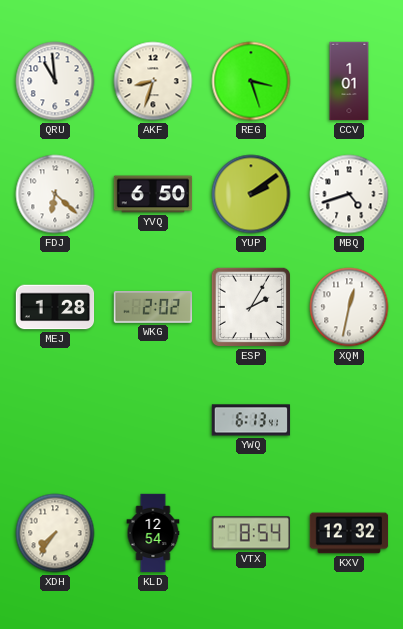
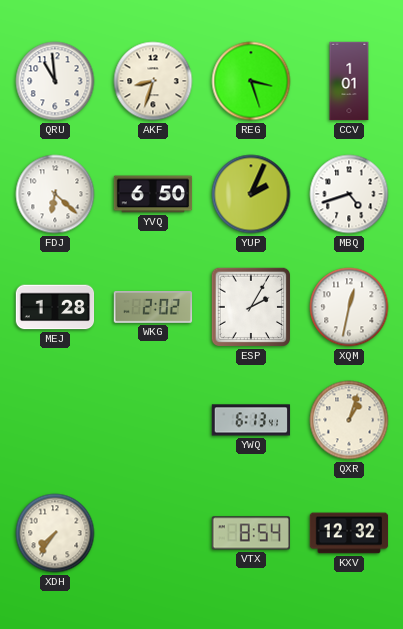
YUP: 2:09 -> 2:04
QXR: none -> 1:03
KLD: 12:54 -> none
